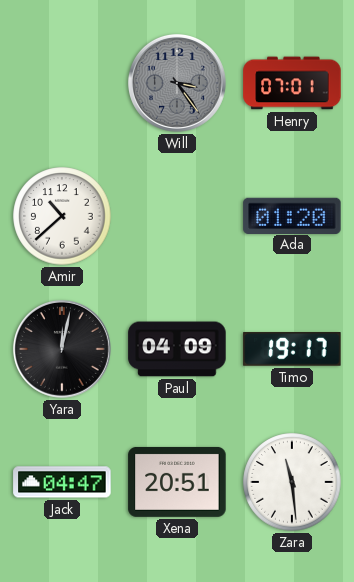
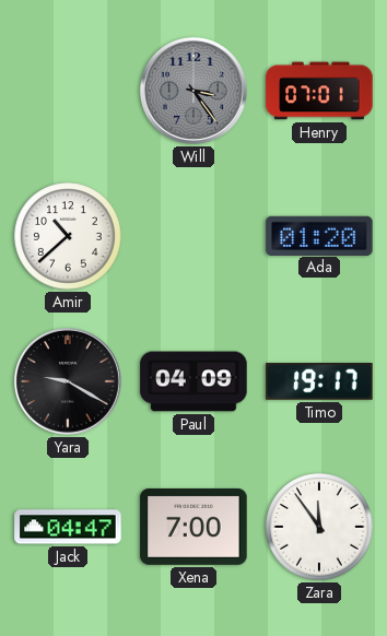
Yara: 12:02 -> 9:20
Xena: 20:51 -> 7:00
Zara: 11:29 -> 11:54
